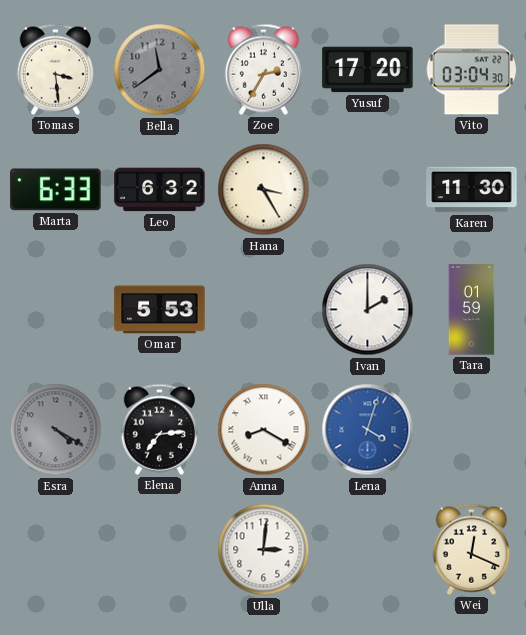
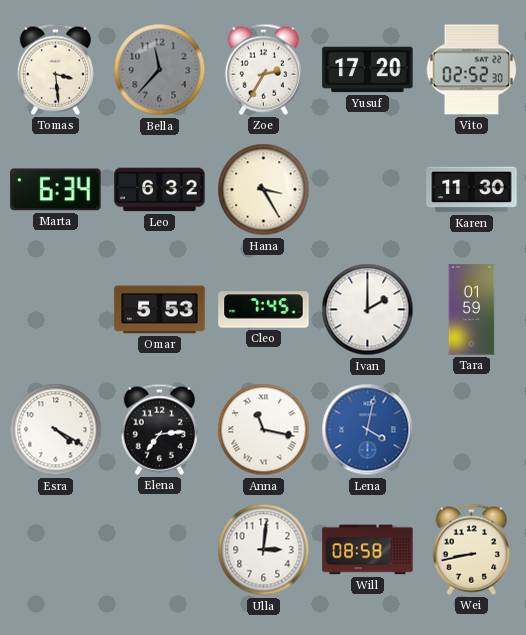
Bella: 11:39 -> 11:37
Vito: 03:04 -> 02:52
Marta: 6:33 -> 6:34
Cleo: none -> 7:45
Esra dial: grey -> white
Anna: 8:20 -> 11:17
Lena: 4:03 -> 4:02
Will: none -> 08:58
Wei: 12:19 -> 8:43
